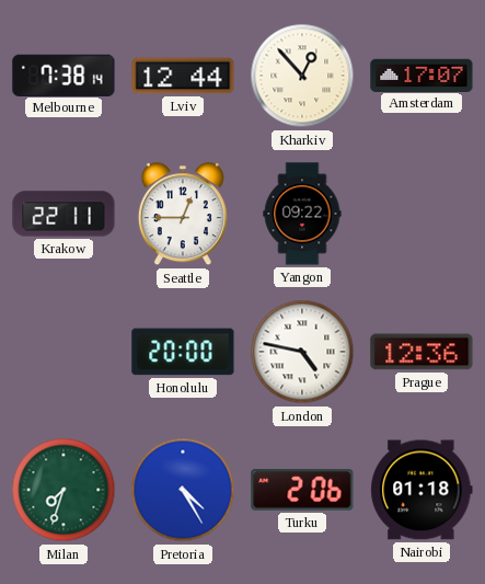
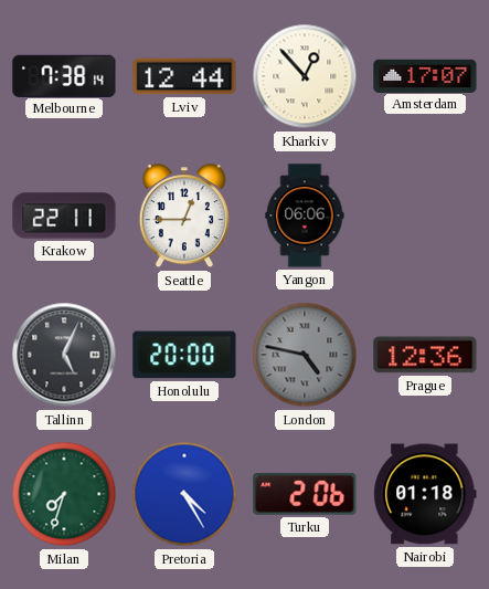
Yangon: 09:22 -> 06:06
Tallinn: none -> 5:04
London dial: white -> grey
